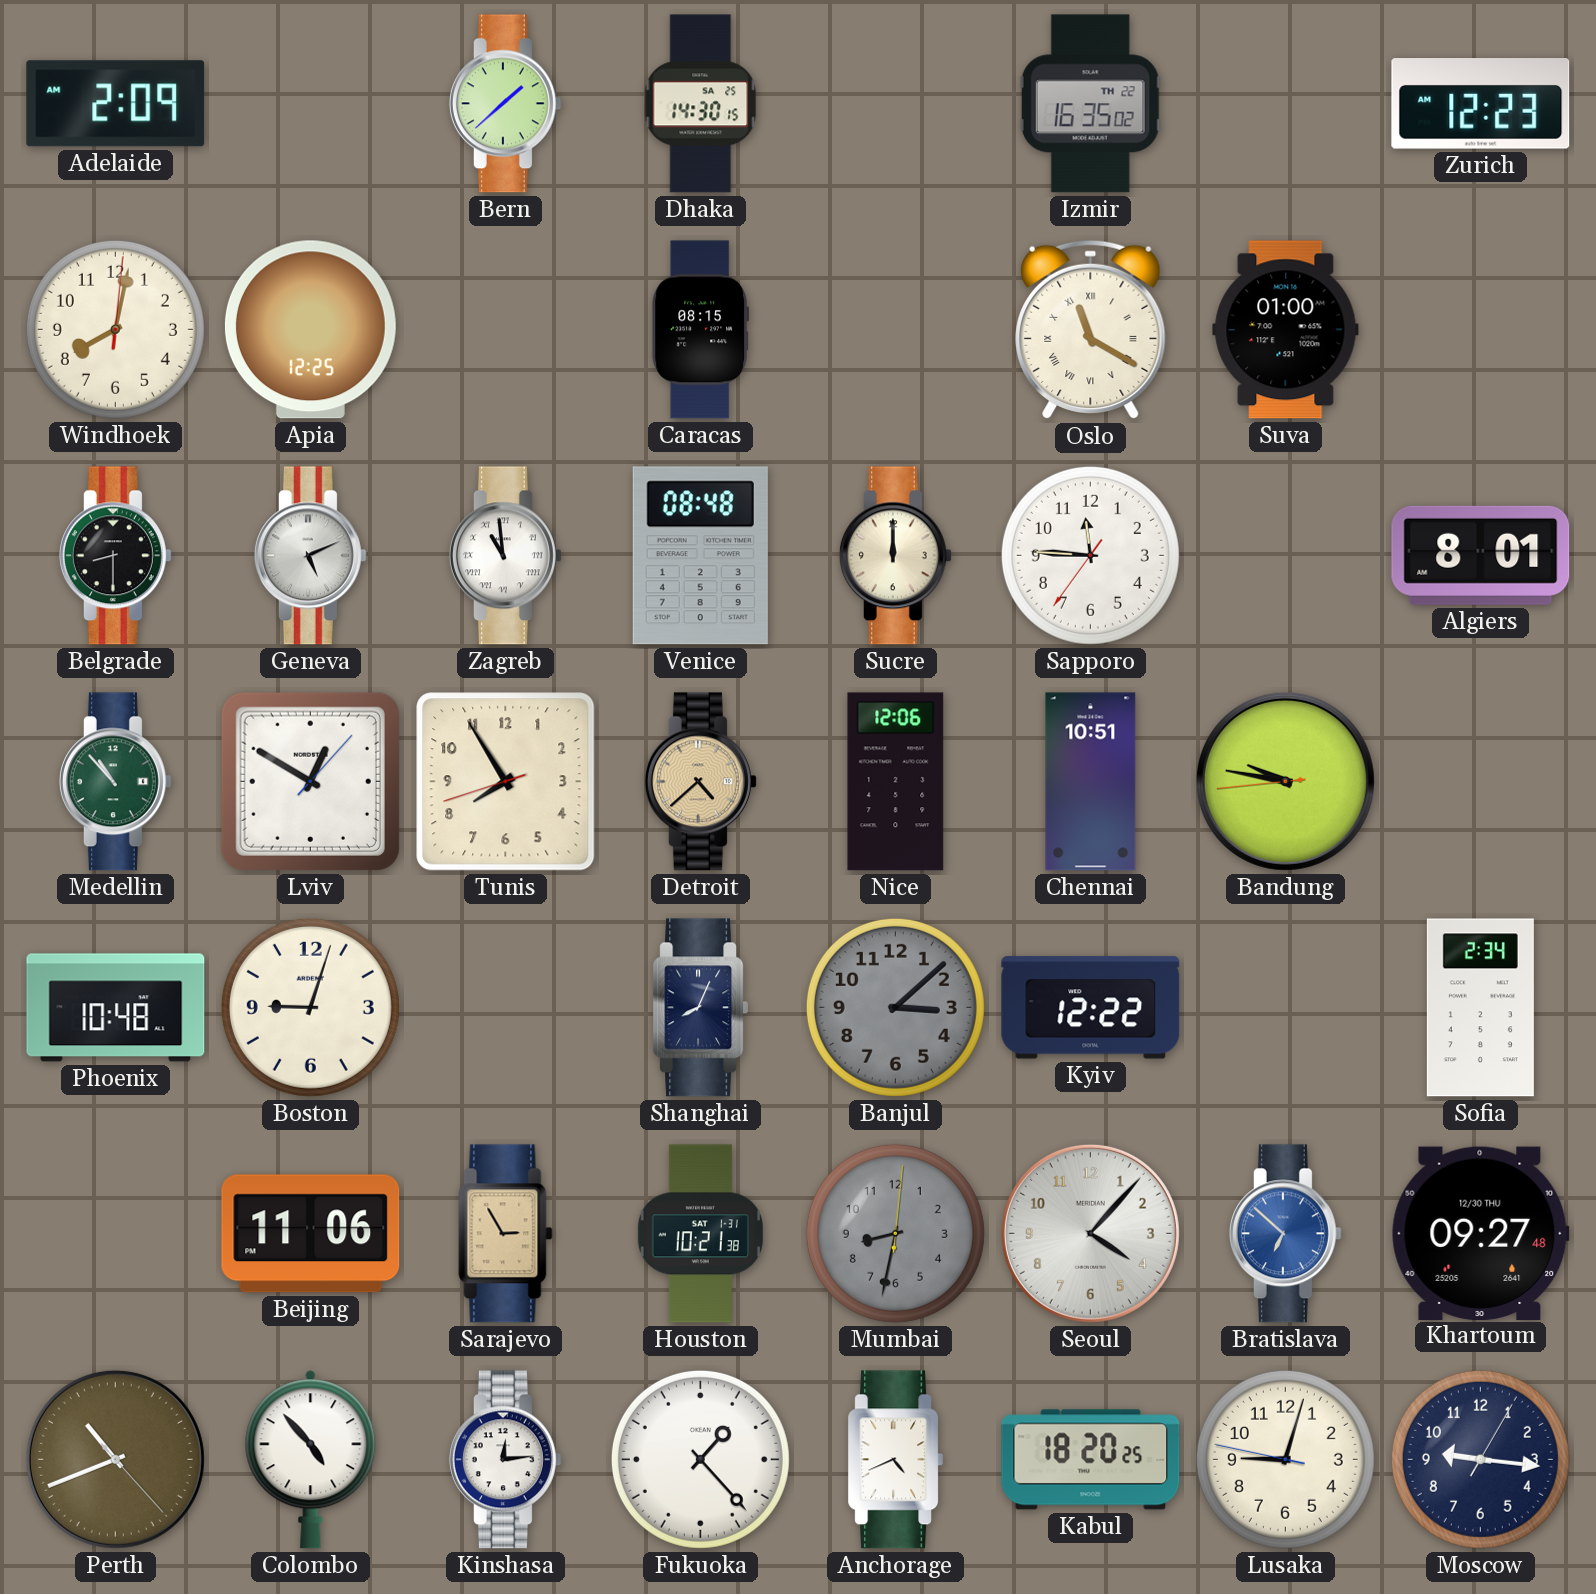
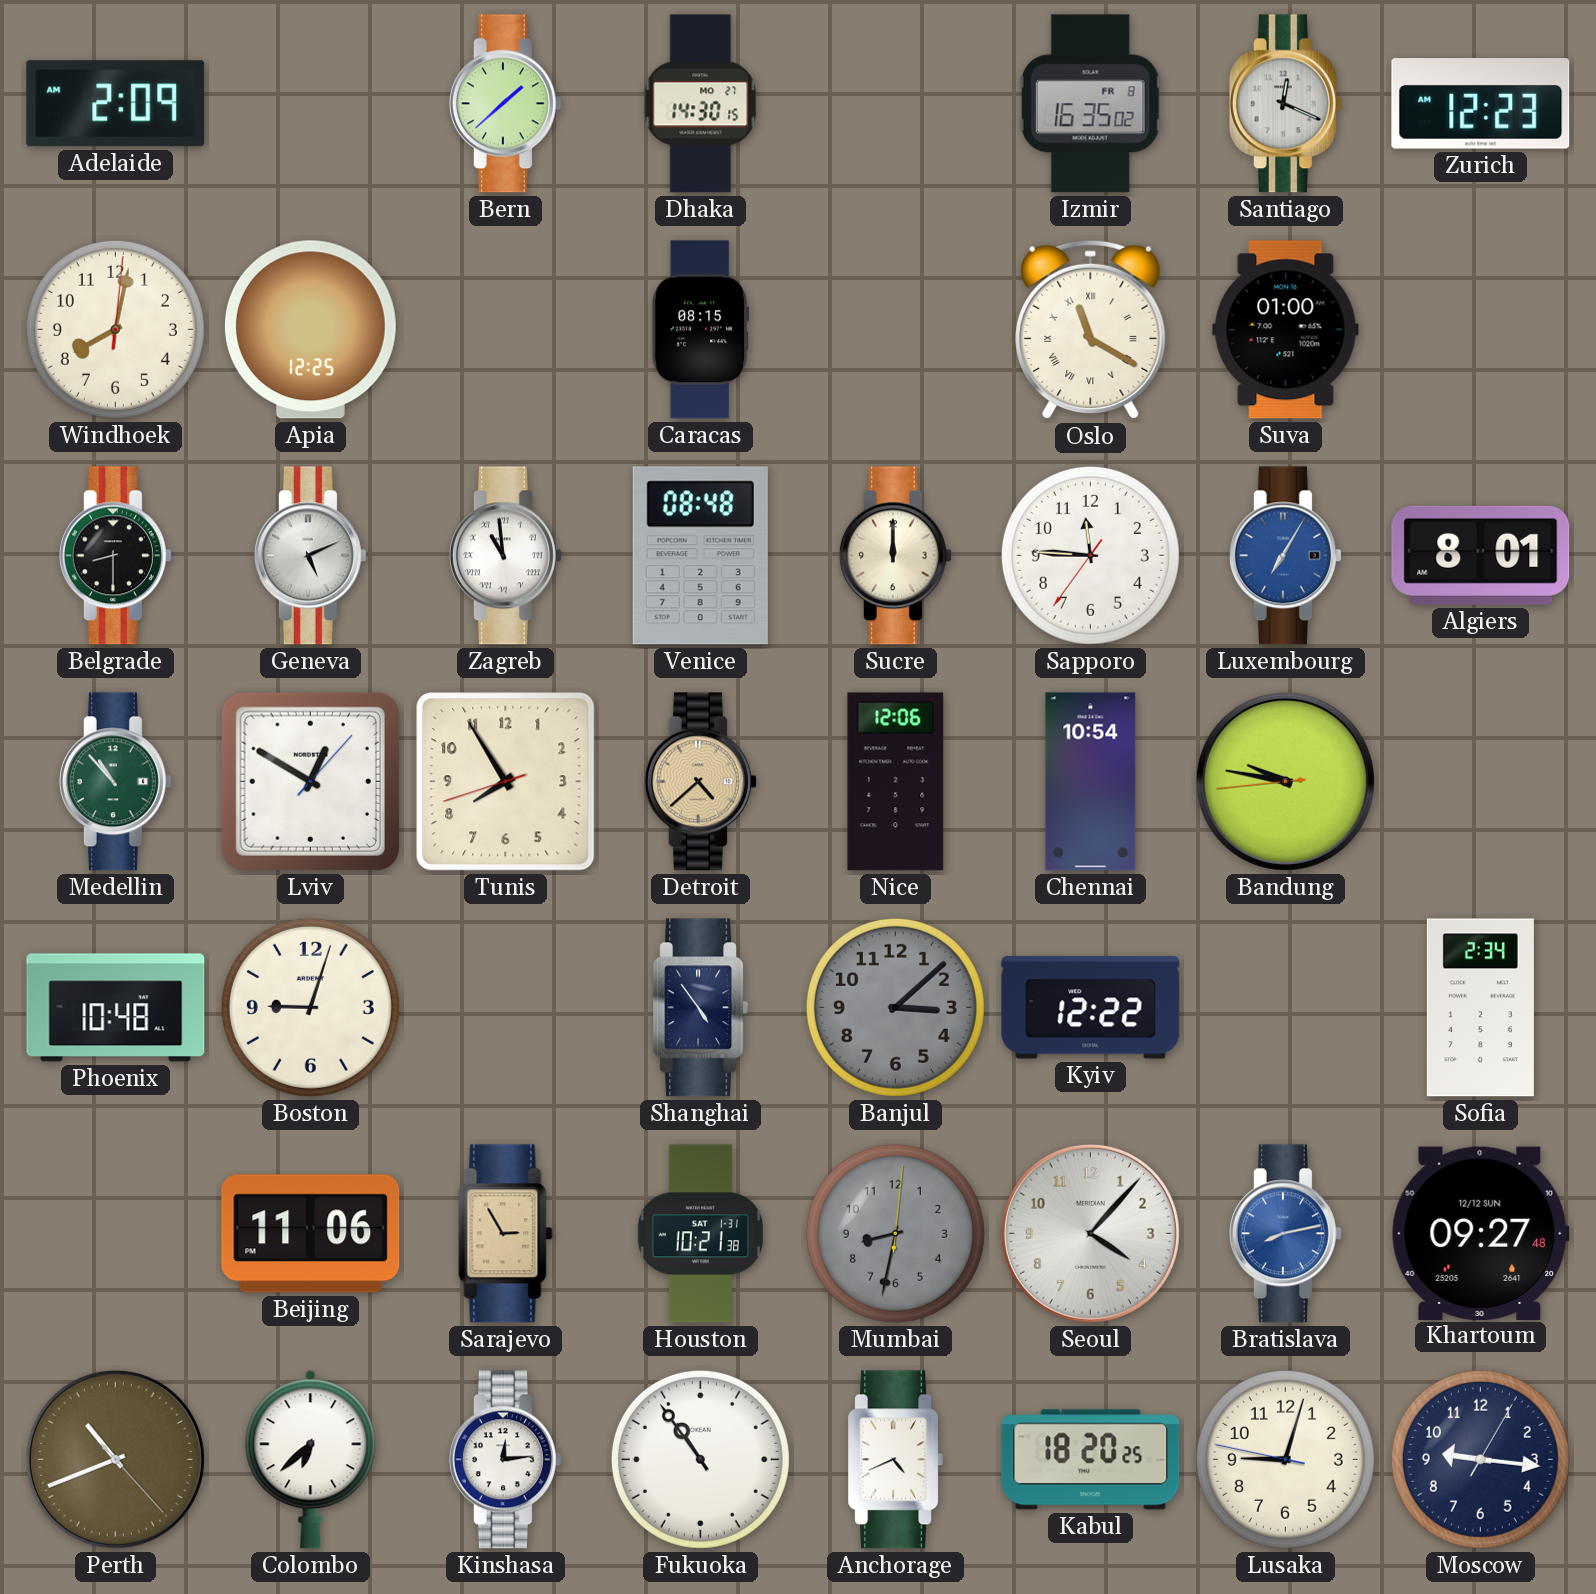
Dhaka date: SA 25 -> MO 27
Izmir date: TH 22 -> FR 8
Santiago: none -> 12:19
Luxembourg: none -> 7:05
Chennai: 10:51 -> 10:54
Shanghai: 8:04 -> 4:54
Bratislava: 6:52 -> 8:13
Khartoum date: 12/30 THU -> 12/12 SUN
Colombo: 4:53 -> 6:38
Fukuoka: 1:23 -> 10:54
